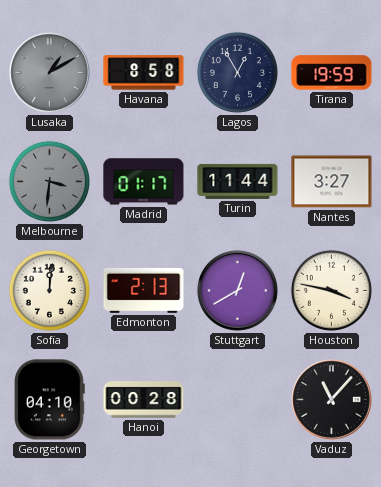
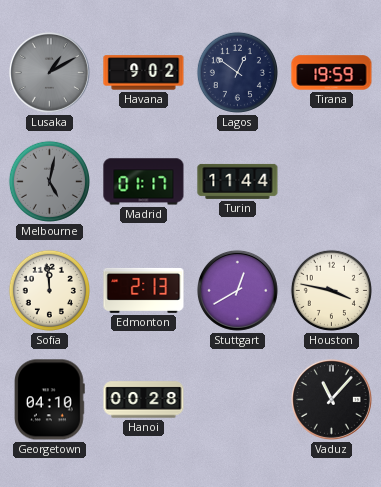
Havana: 8:58 -> 9:02
Lagos: 12:55 -> 12:51
Melbourne: 3:31 -> 5:02
Nantes: 3:27 -> none
Sofia: 12:01 -> 11:59
